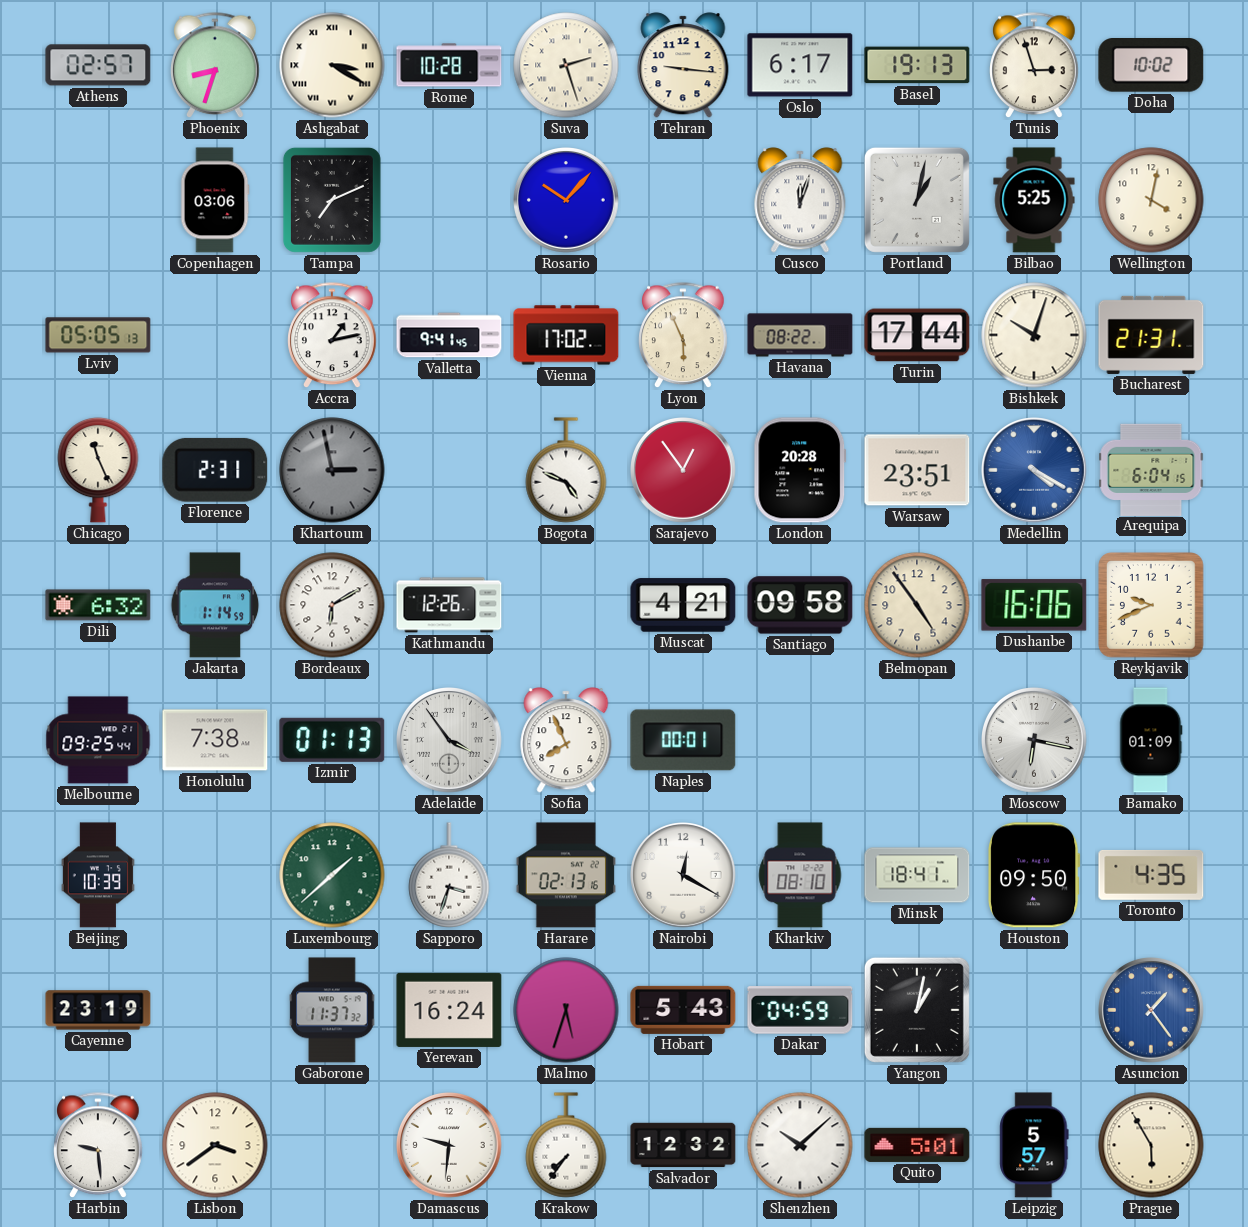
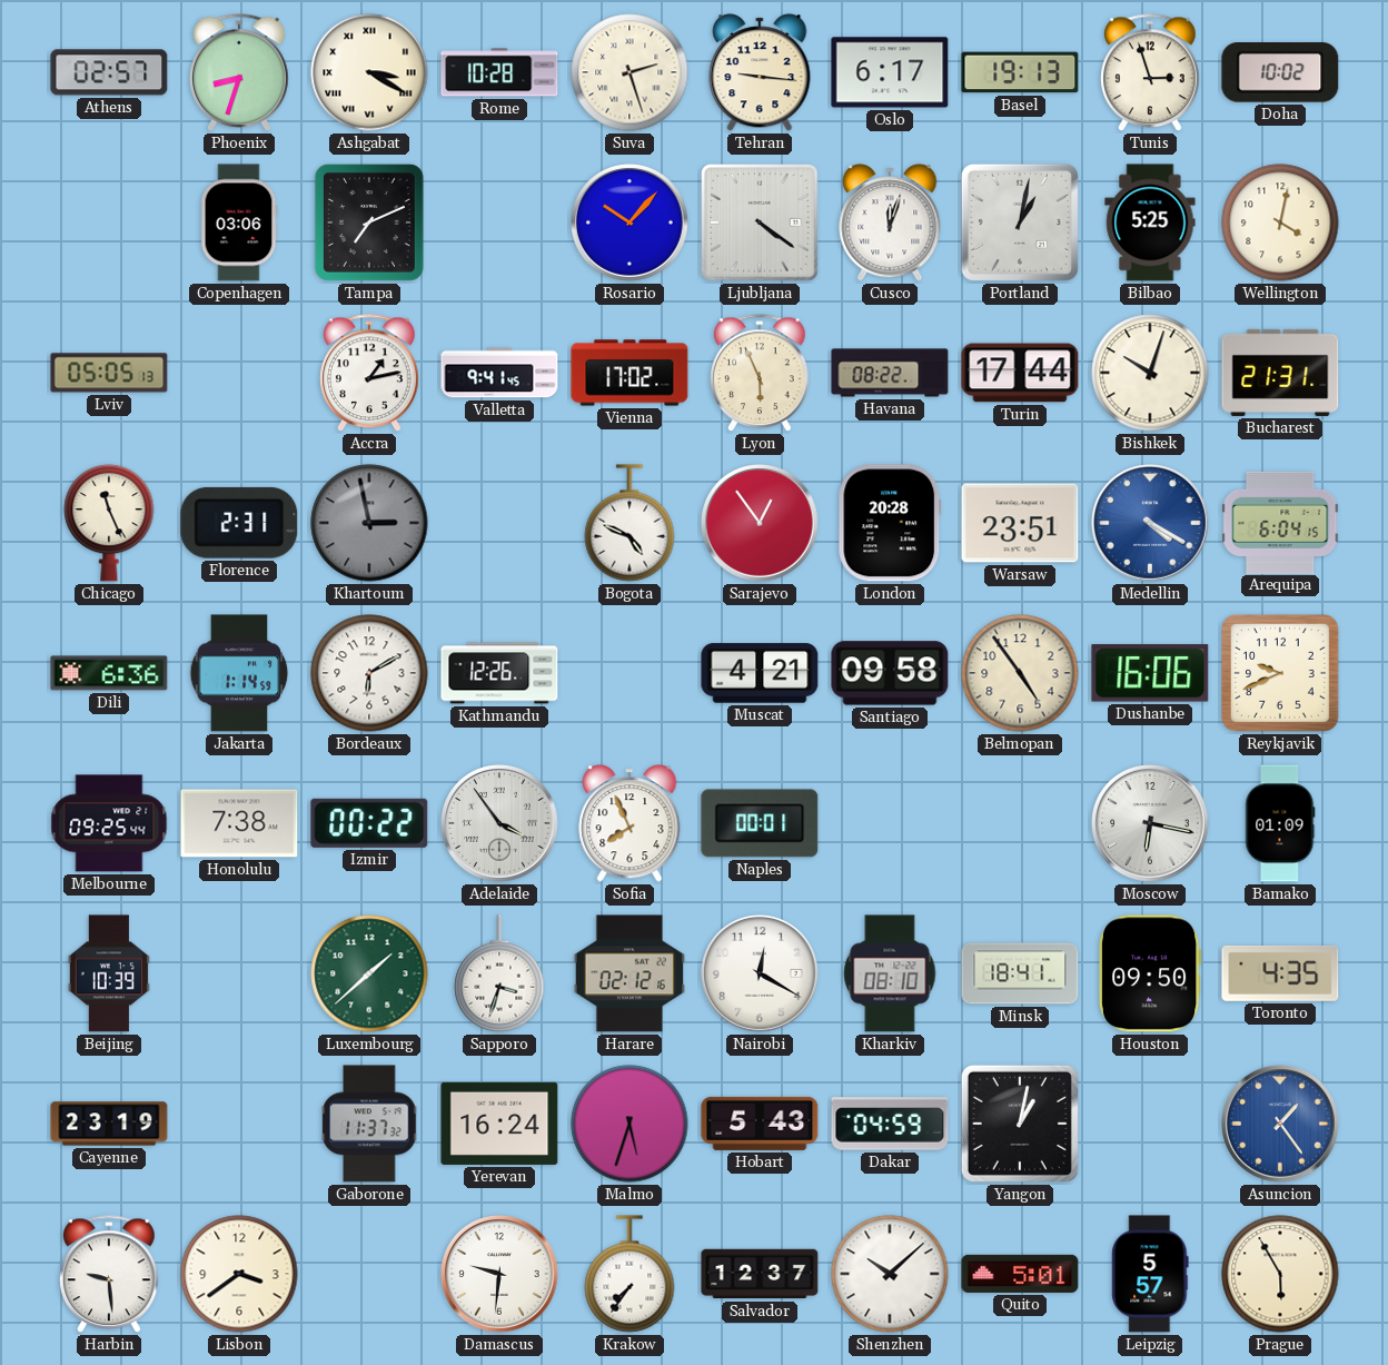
Ljubljana: none -> 4:21
Dili: 6:32 -> 6:36
Izmir: 01:13 -> 00:22
Harare: 02:13 -> 02:12
Salvador: 12:32 -> 12:37
